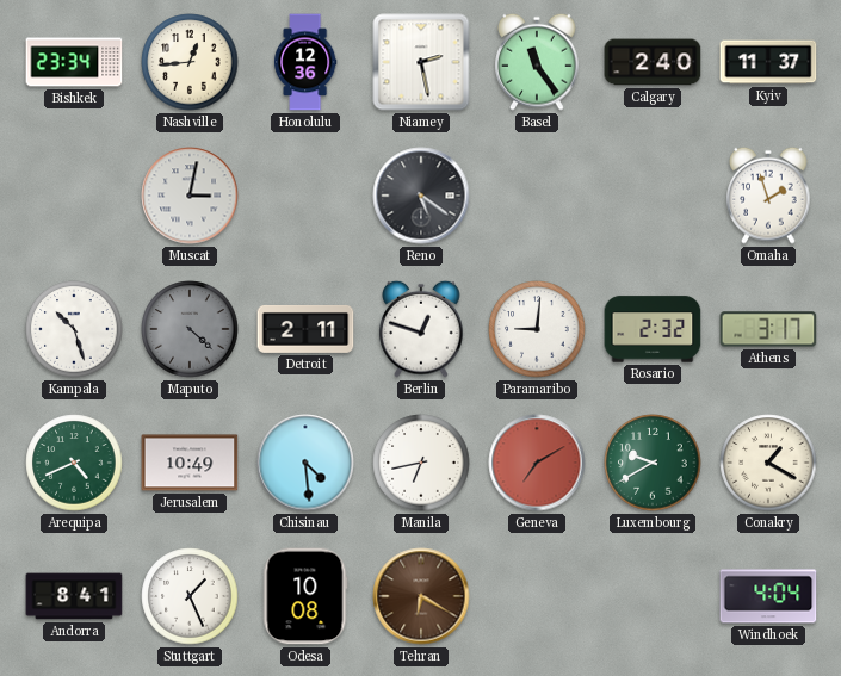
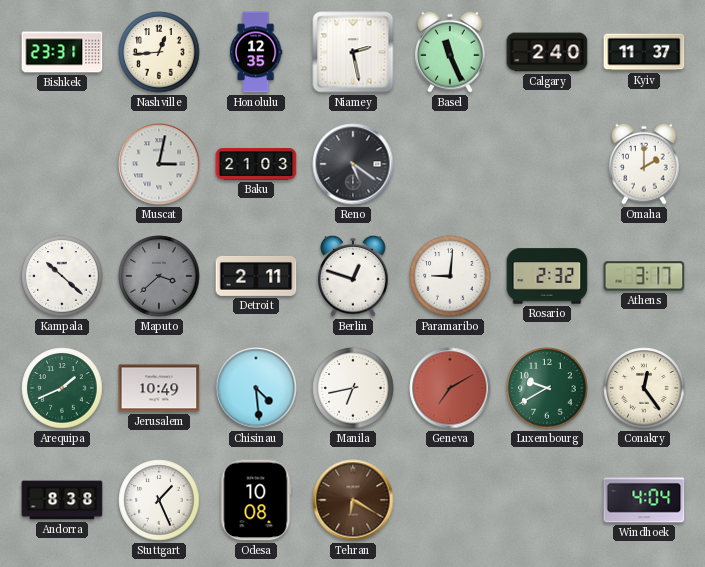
Bishkek: 23:34 -> 23:31
Honolulu: 12:36 -> 12:35
Basel: 11:24 -> 11:26
Baku: none -> 21:03
Omaha: 1:57 -> 2:00
Kampala: 10:27 -> 10:22
Maputo: 4:22 -> 3:38
Arequipa: 4:41 -> 1:41
Conakry: 1:20 -> 12:24
Andorra: 8:41 -> 8:38
